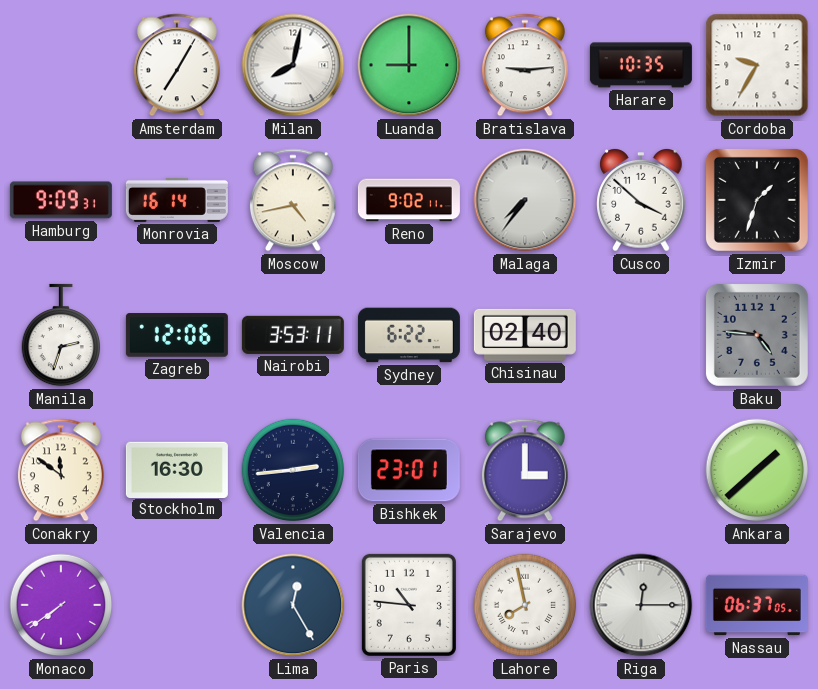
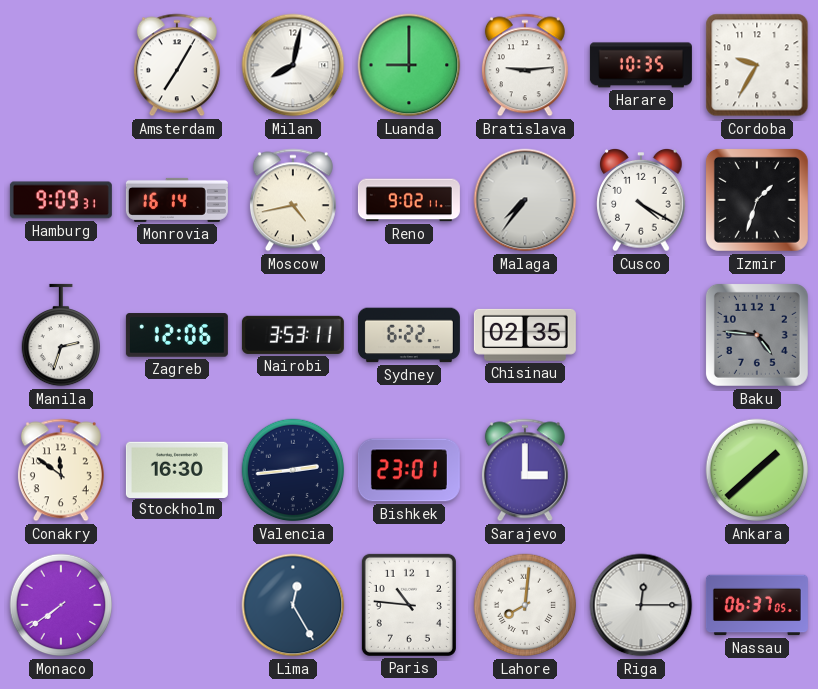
Cusco: 3:52 -> 4:20
Chisinau: 02:40 -> 02:35
Lahore: 7:58 -> 8:01
